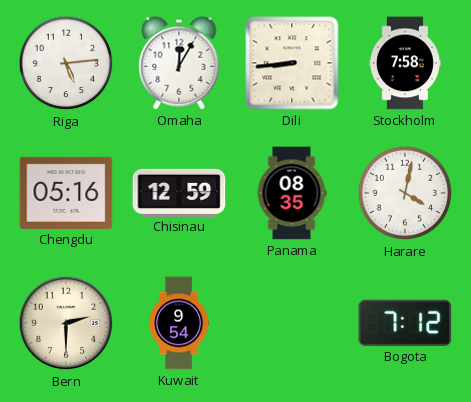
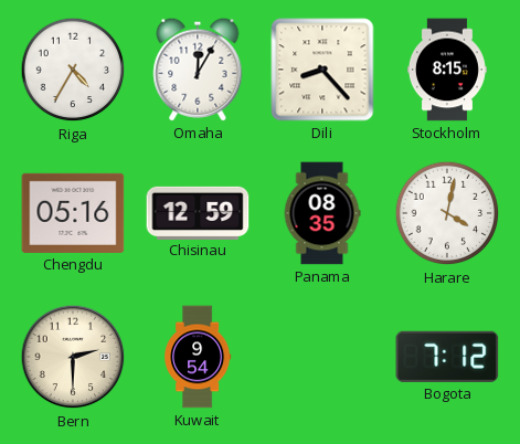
Riga: 5:14 -> 4:35
Dili: 8:44 -> 8:23
Stockholm: 7:58 -> 8:15
